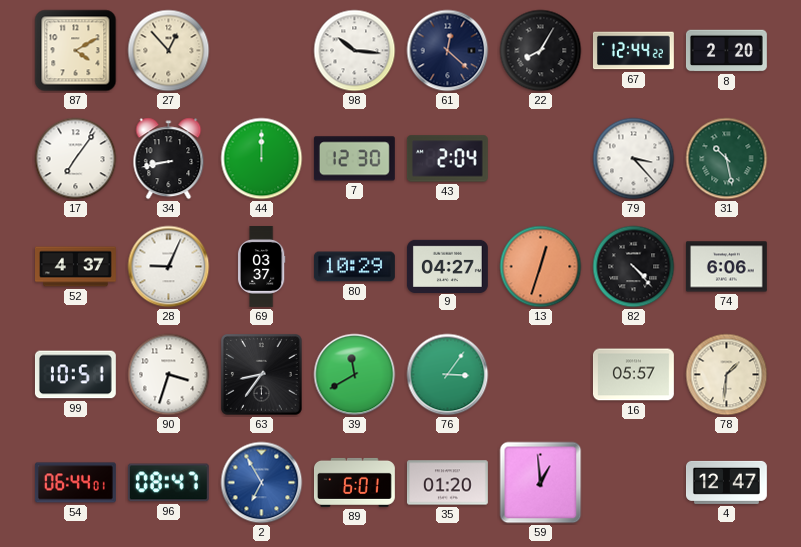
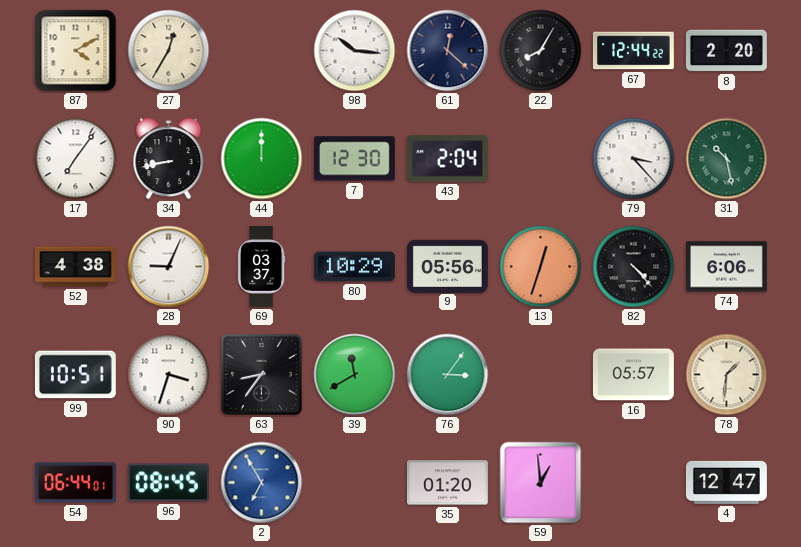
27: 12:53 -> 12:35
52: 4:37 -> 4:38
9: 04:27 -> 05:56
96: 08:47 -> 08:45
89: 6:01 -> none
